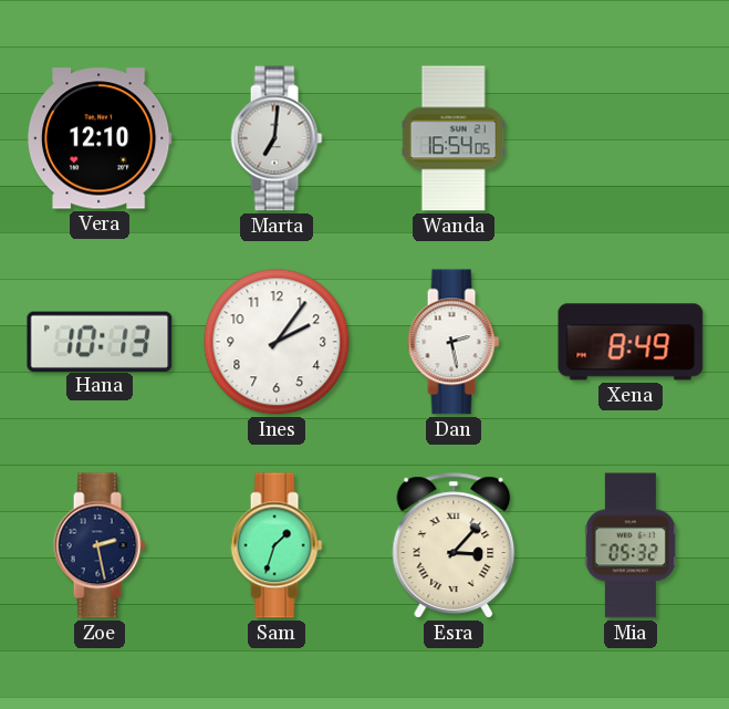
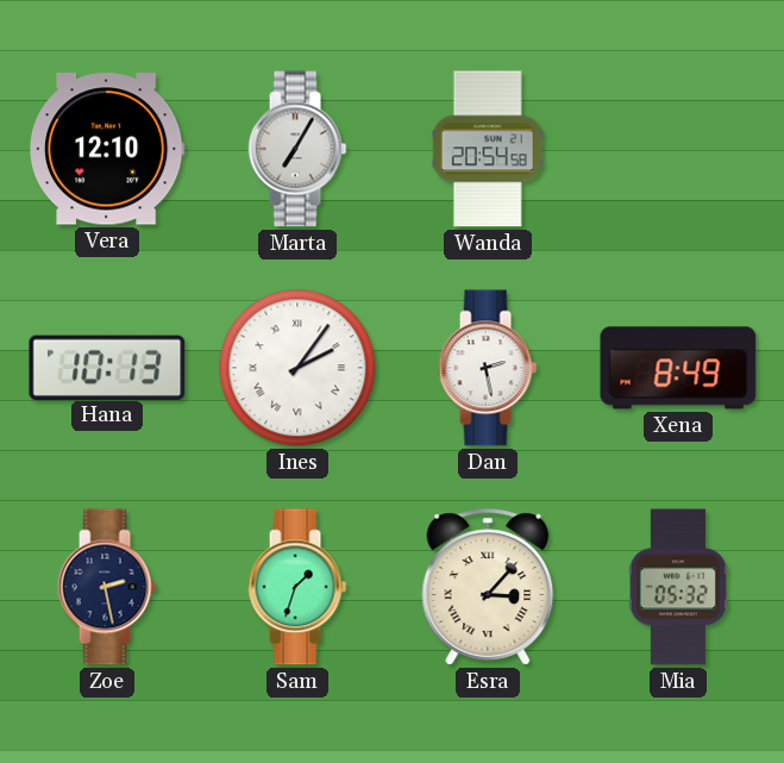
Marta: 7:01 -> 7:05
Wanda: 16:54 -> 20:54
Ines numerals: Arabic -> Roman
